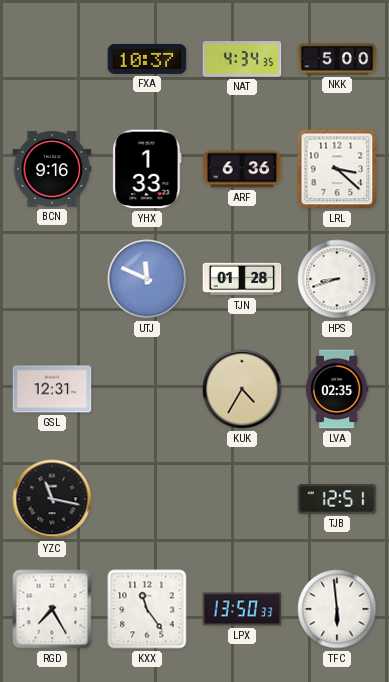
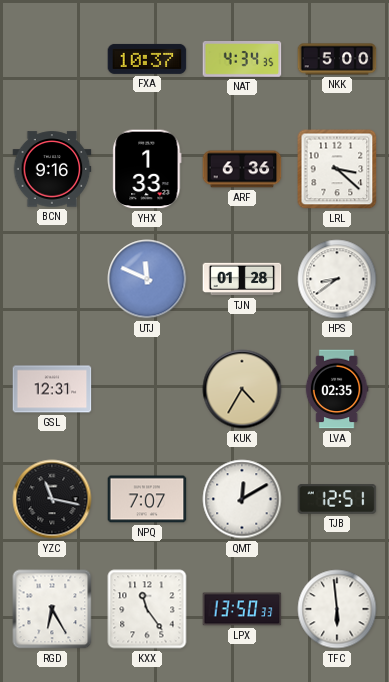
HPS: 8:42 -> 8:39
NPQ: none -> 7:07
QMT: none -> 12:10
RGD: 7:25 -> 6:25
